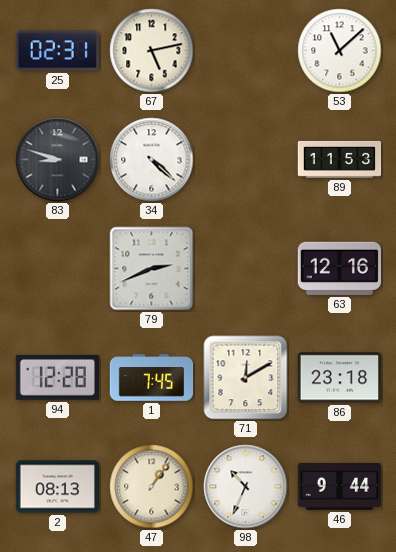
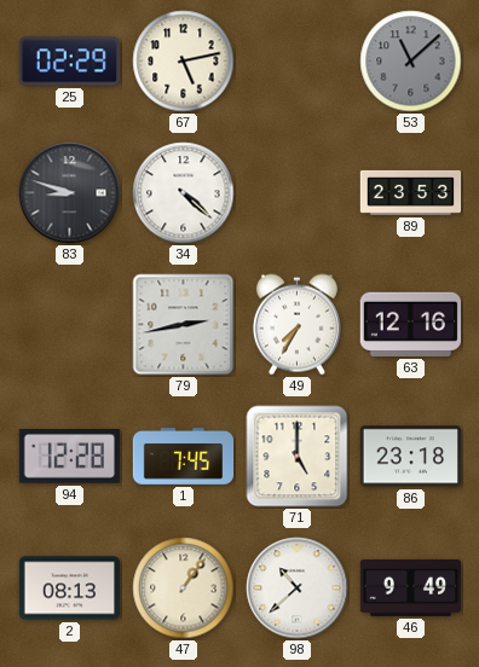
25: 02:31 -> 02:29
53 dial: white -> grey
89: 11:53 -> 23:53
79: 2:41 -> 2:43
49: none -> 7:35
71: 12:10 -> 5:00
98: 10:34 -> 10:38
46: 9:44 -> 9:49
